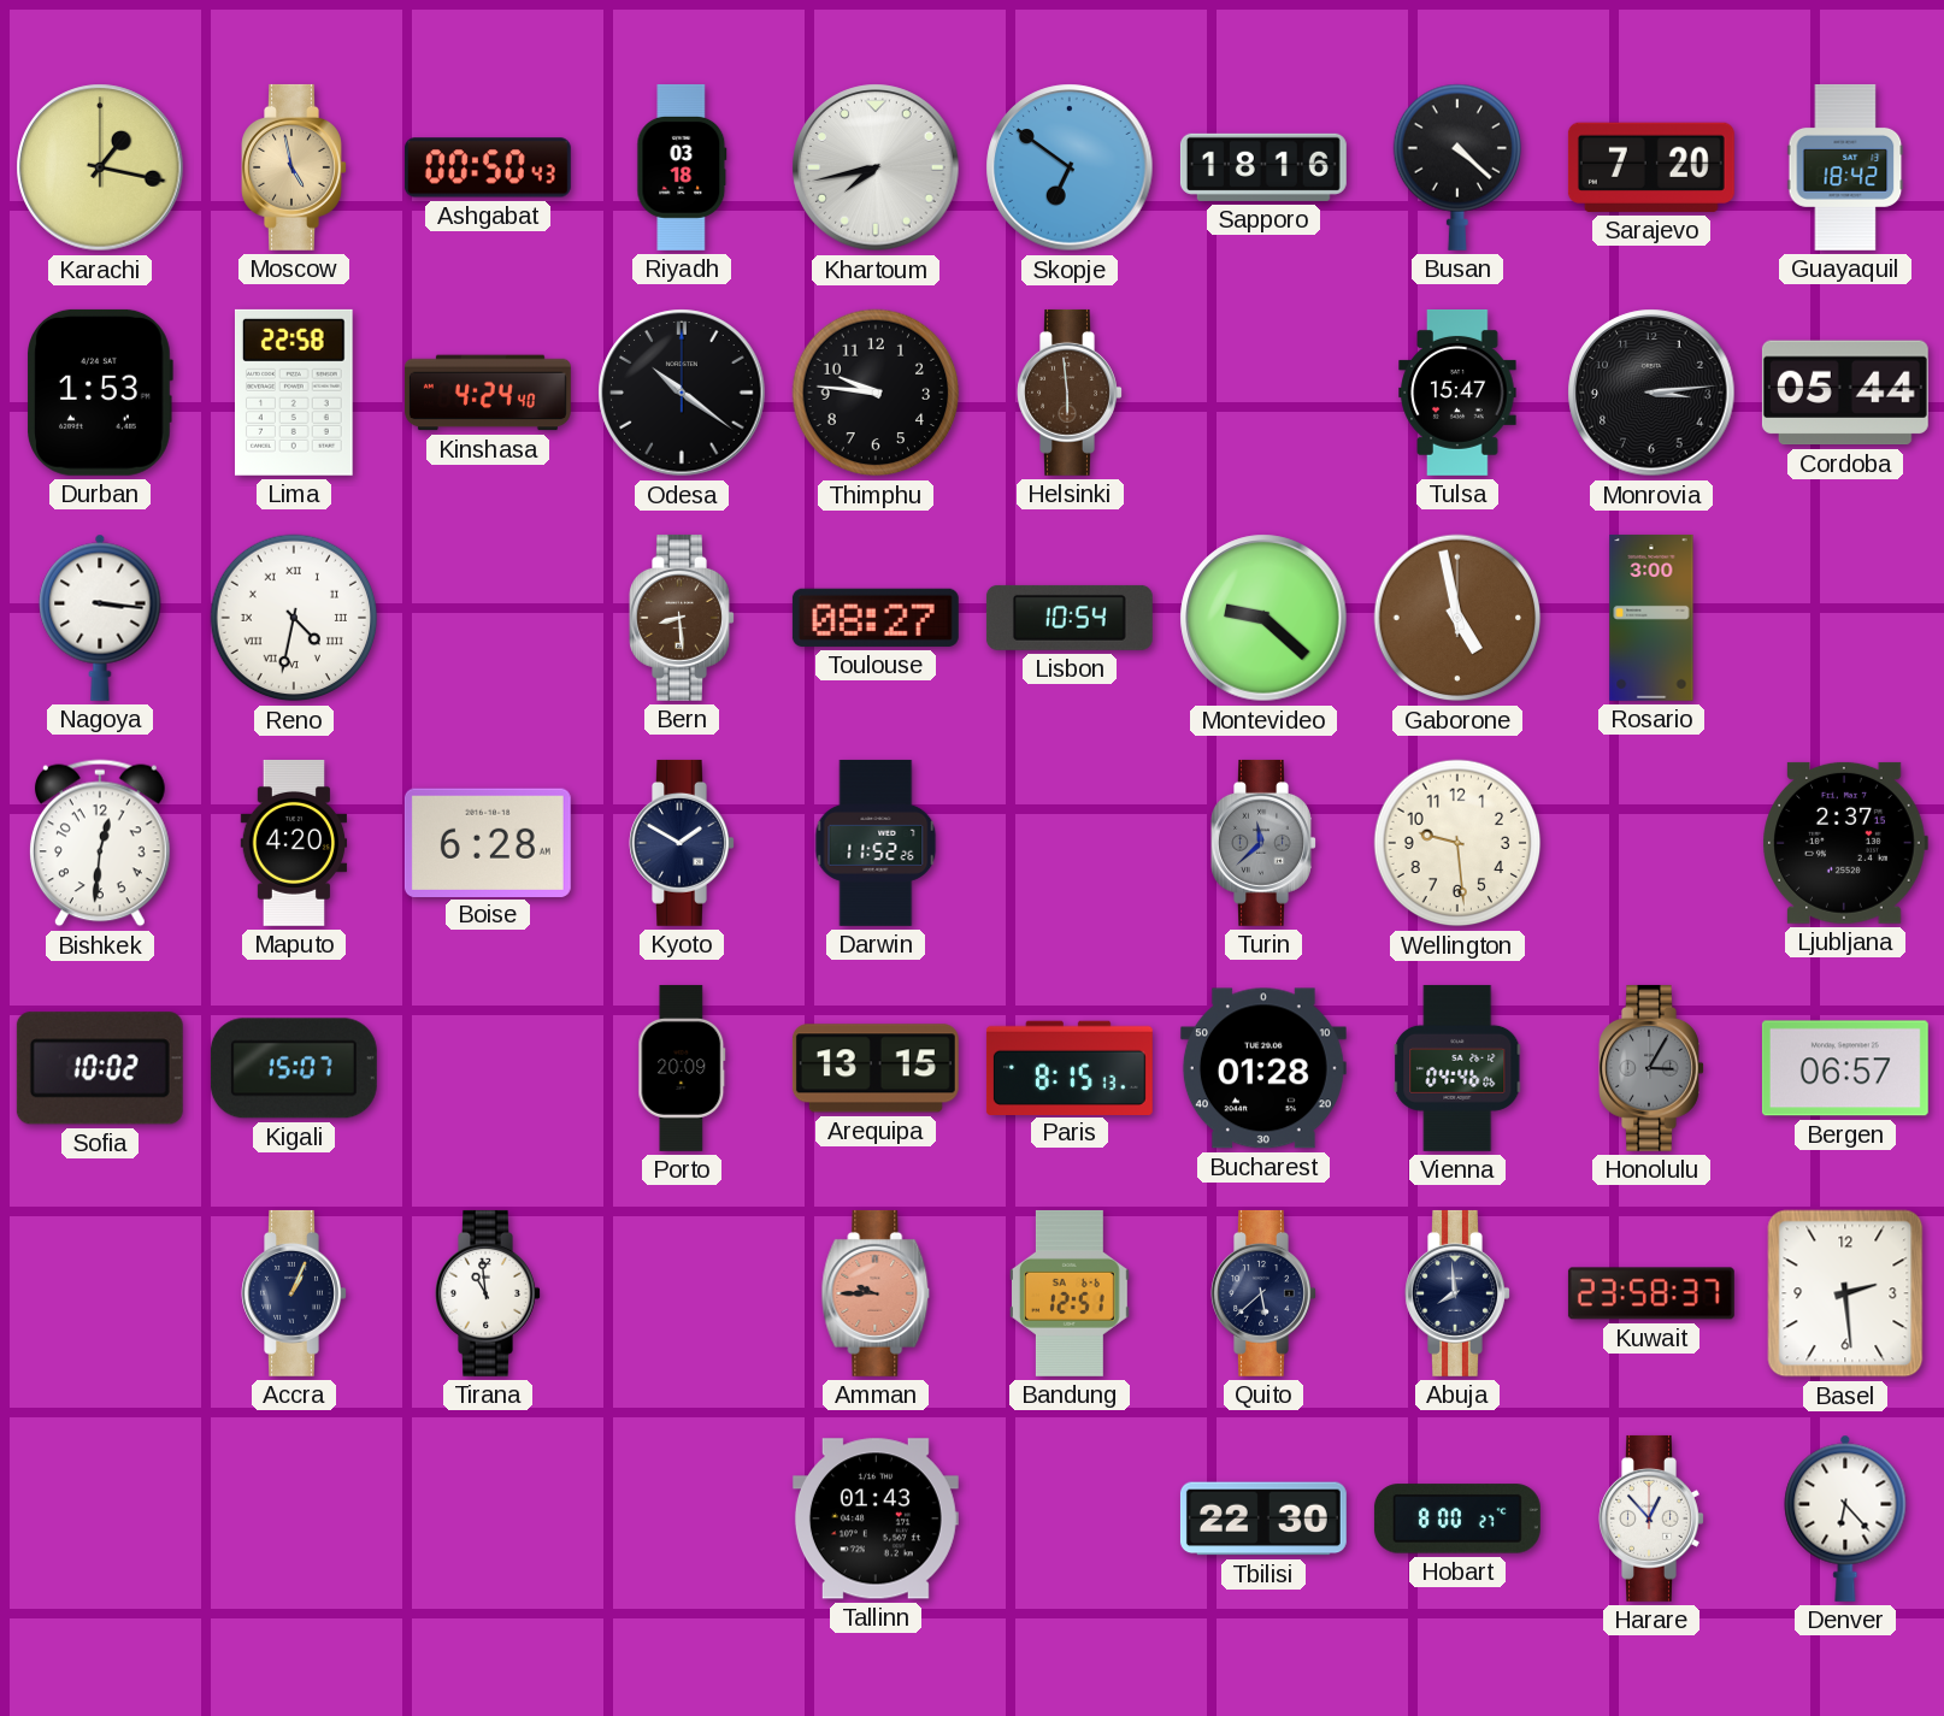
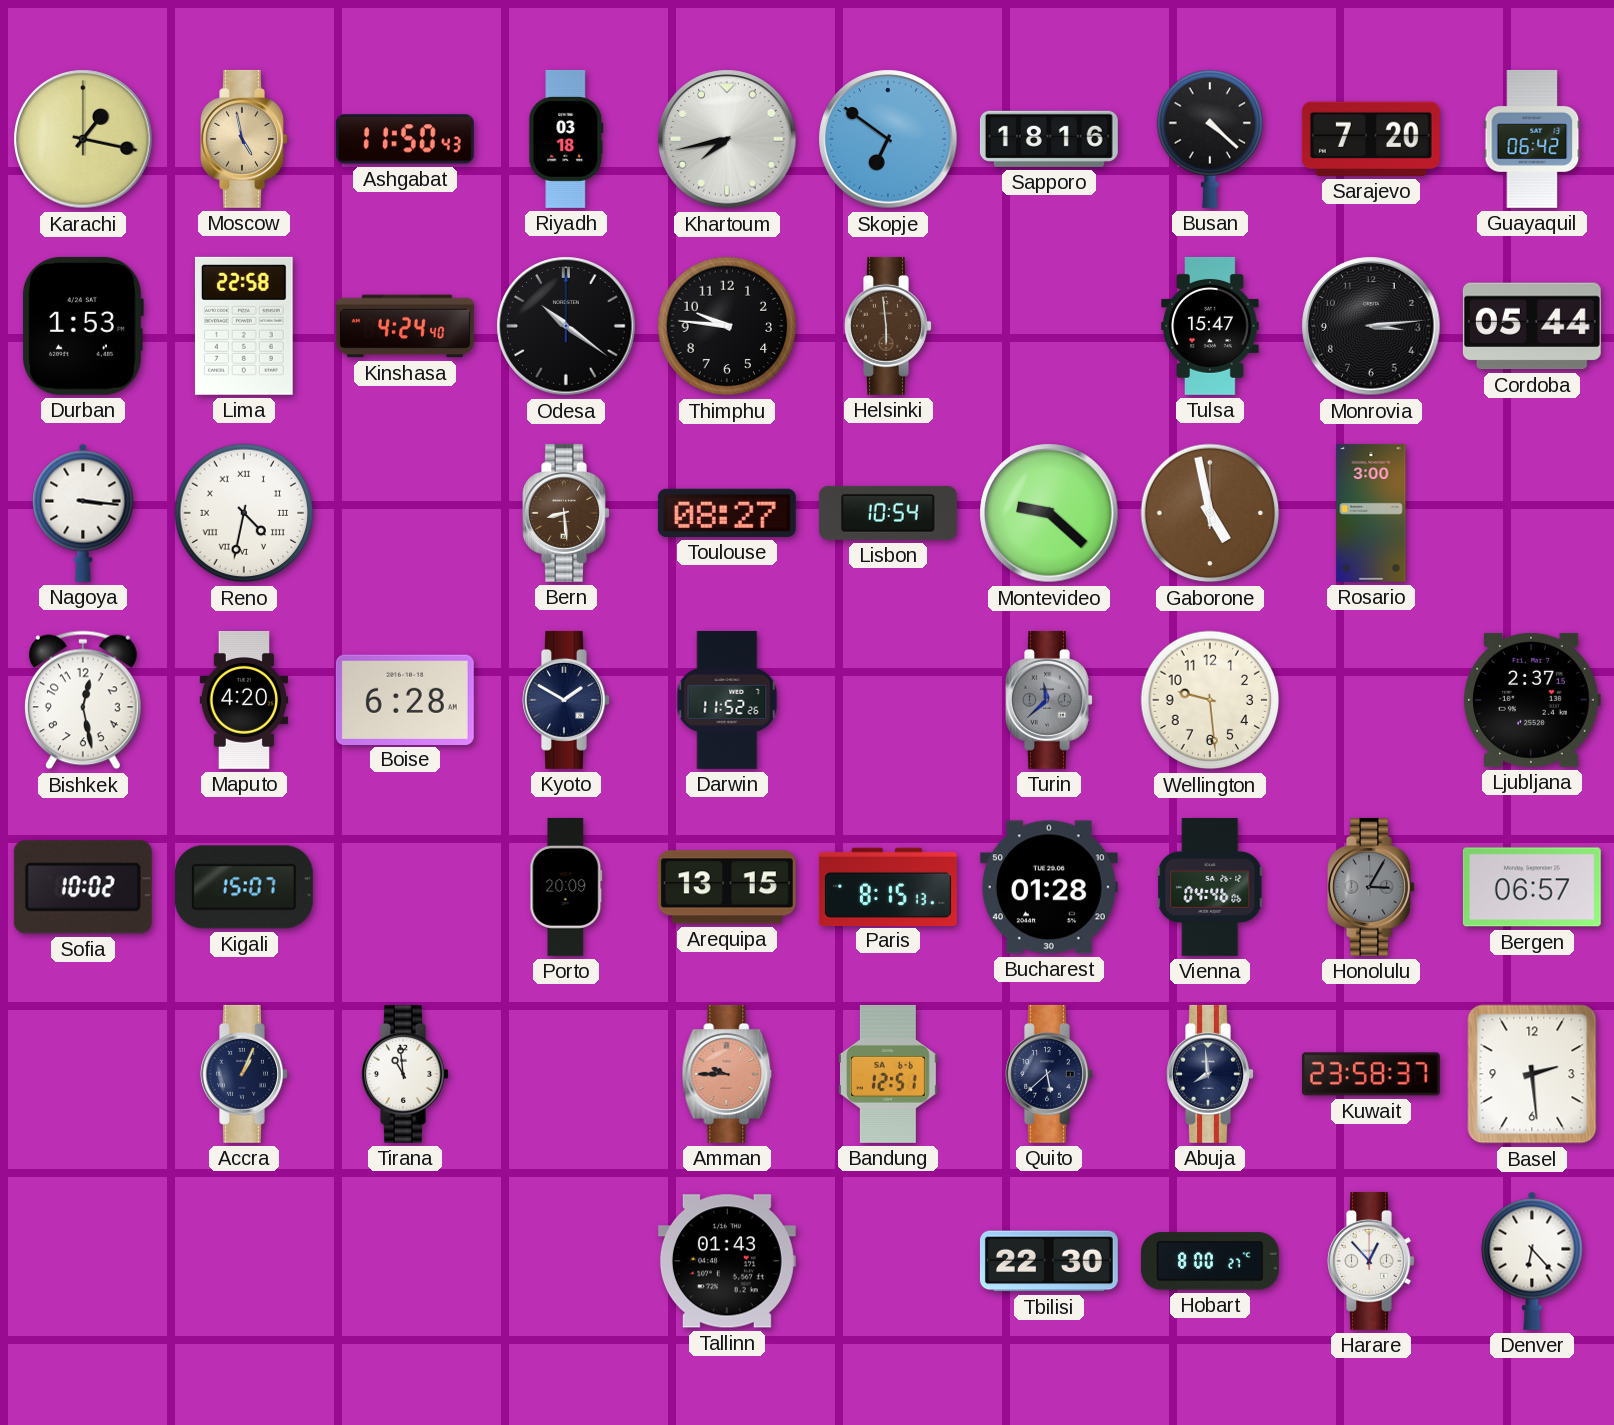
Ashgabat: 00:50 -> 11:50
Guayaquil: 18:42 -> 06:42
Bishkek: 12:31 -> 12:28
